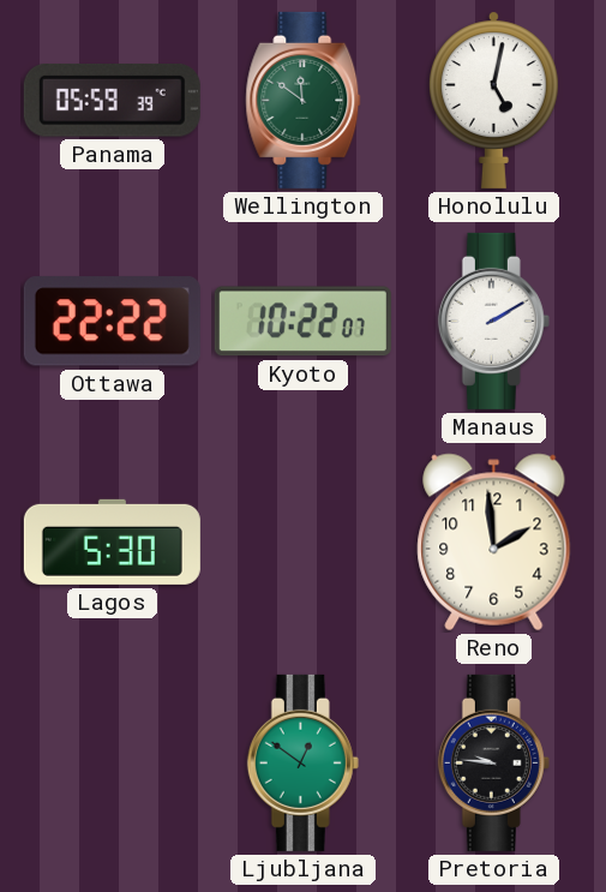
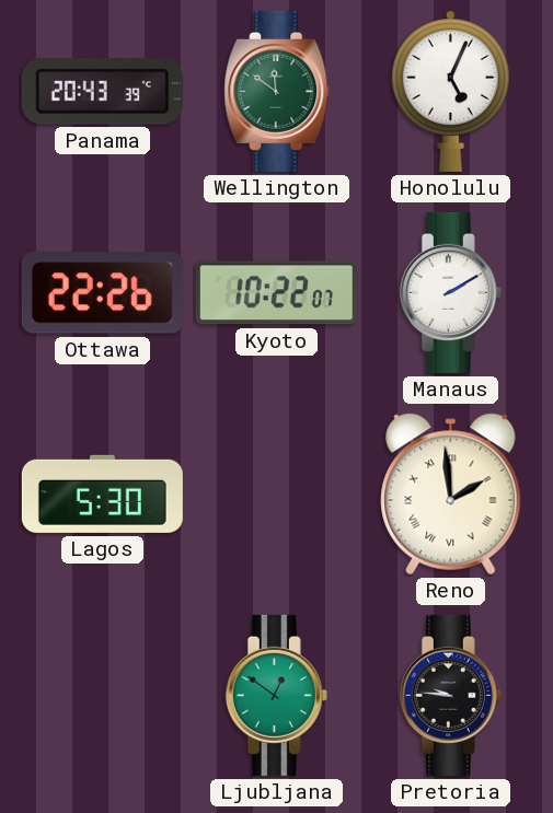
Panama: 05:59 -> 20:43
Honolulu: 5:02 -> 5:04
Ottawa: 22:22 -> 22:26
Reno numerals: Arabic -> Roman
